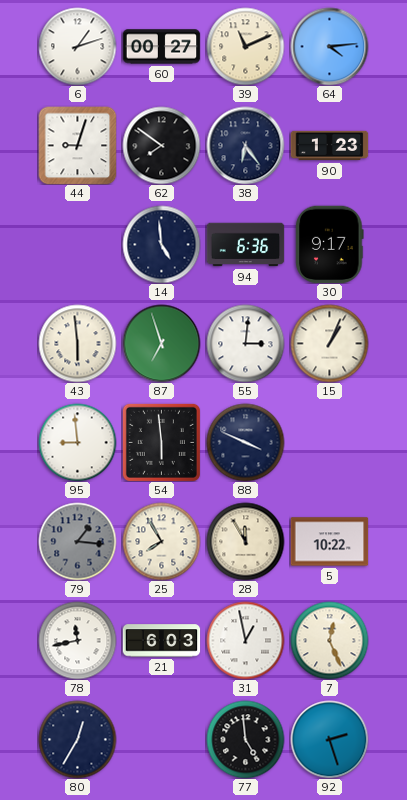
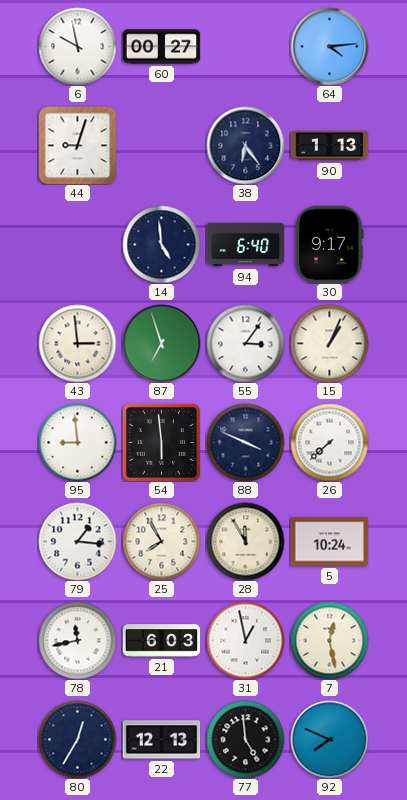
6: 1:12 -> 9:58
39: 11:11 -> none
62: 7:51 -> none
90: 1:23 -> 1:13
94: 6:36 -> 6:40
43: 5:59 -> 2:59
55: 3:01 -> 3:06
26: none -> 7:38
79 dial: grey -> white
5: 10:22 -> 10:24
7: 12:26 -> 12:28
22: none -> 12:13
92: 2:27 -> 7:49
